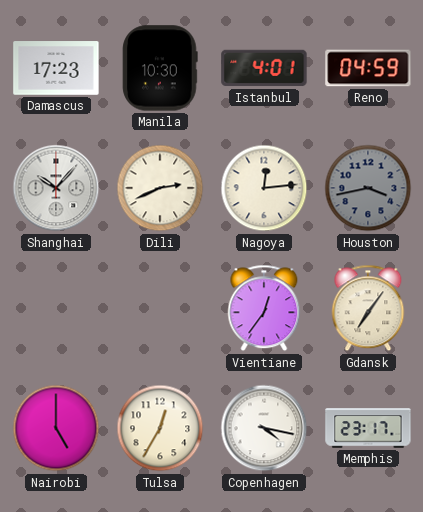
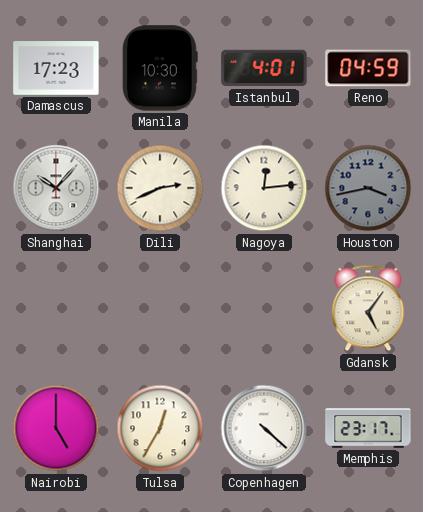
Vientiane: 12:36 -> none
Gdansk: 7:06 -> 5:06
Copenhagen: 4:17 -> 4:22
